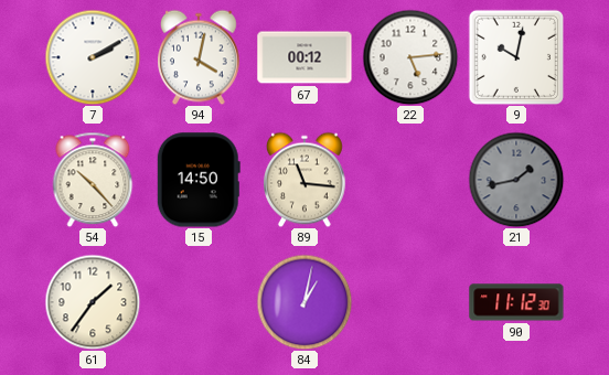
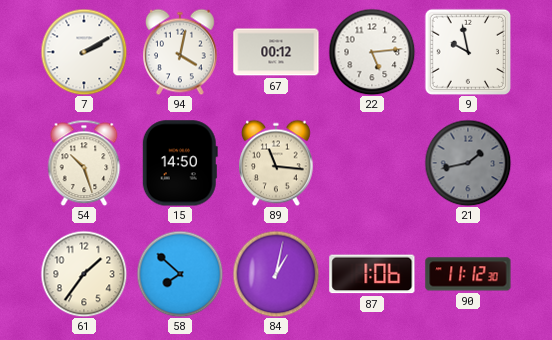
9: 10:02 -> 9:58
54: 10:23 -> 10:27
58: none -> 7:52
87: none -> 1:06
